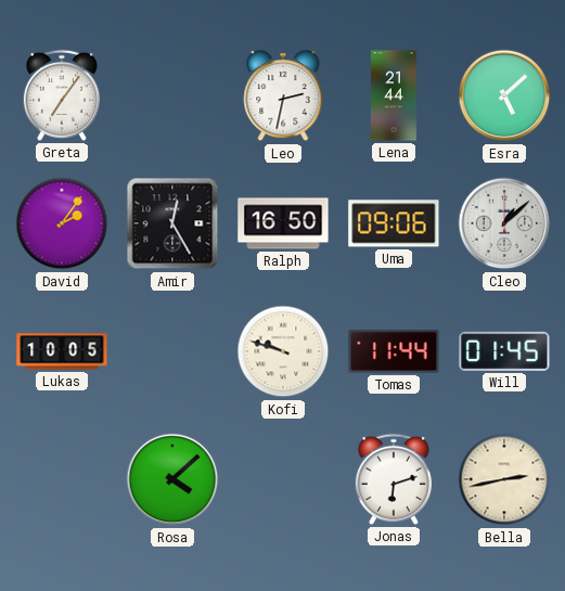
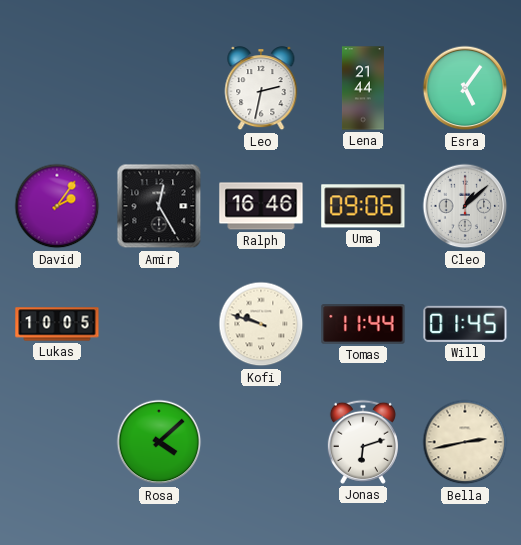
Greta: 7:06 -> none
Esra: 5:08 -> 5:06
Ralph: 16:50 -> 16:46
